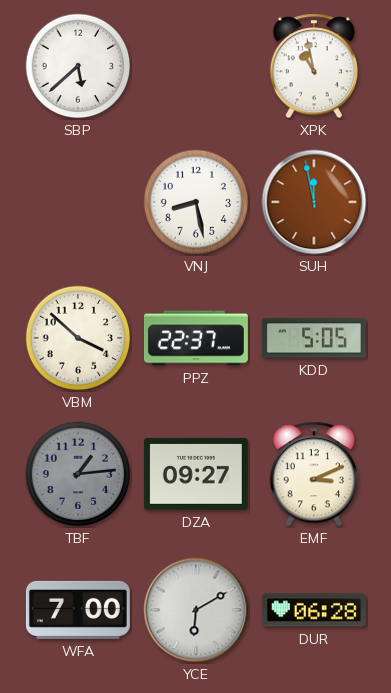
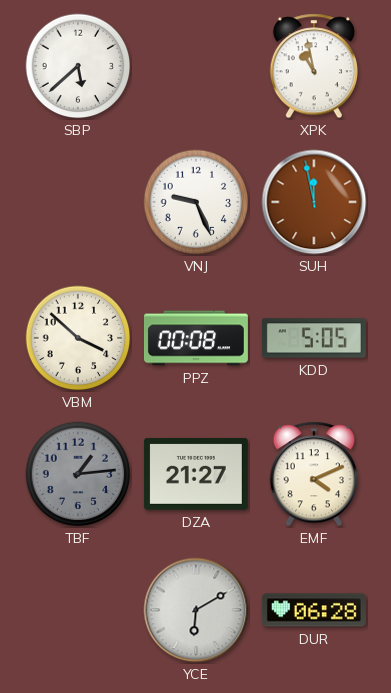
VNJ: 8:28 -> 9:26
PPZ: 22:37 -> 00:08
DZA: 09:27 -> 21:27
EMF: 3:11 -> 4:11
WFA: 7:00 -> none
